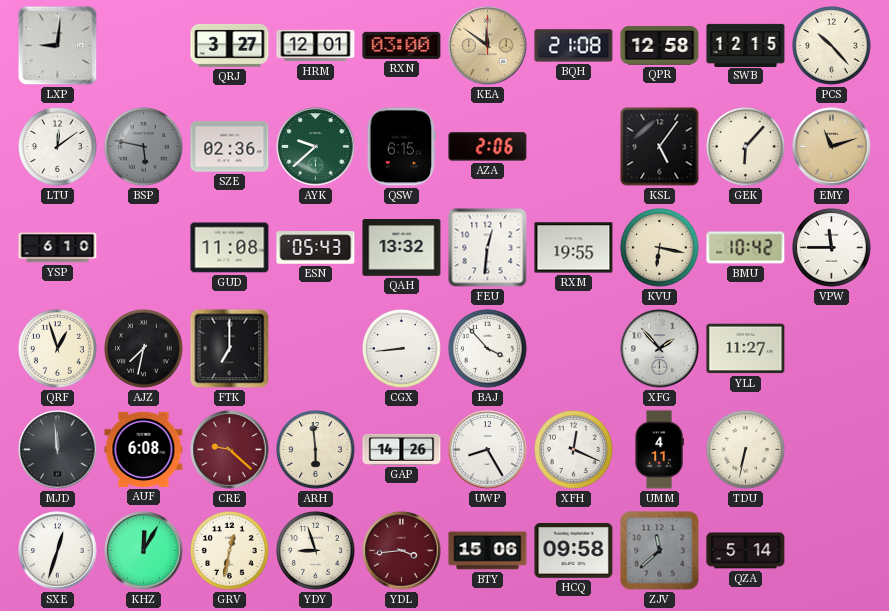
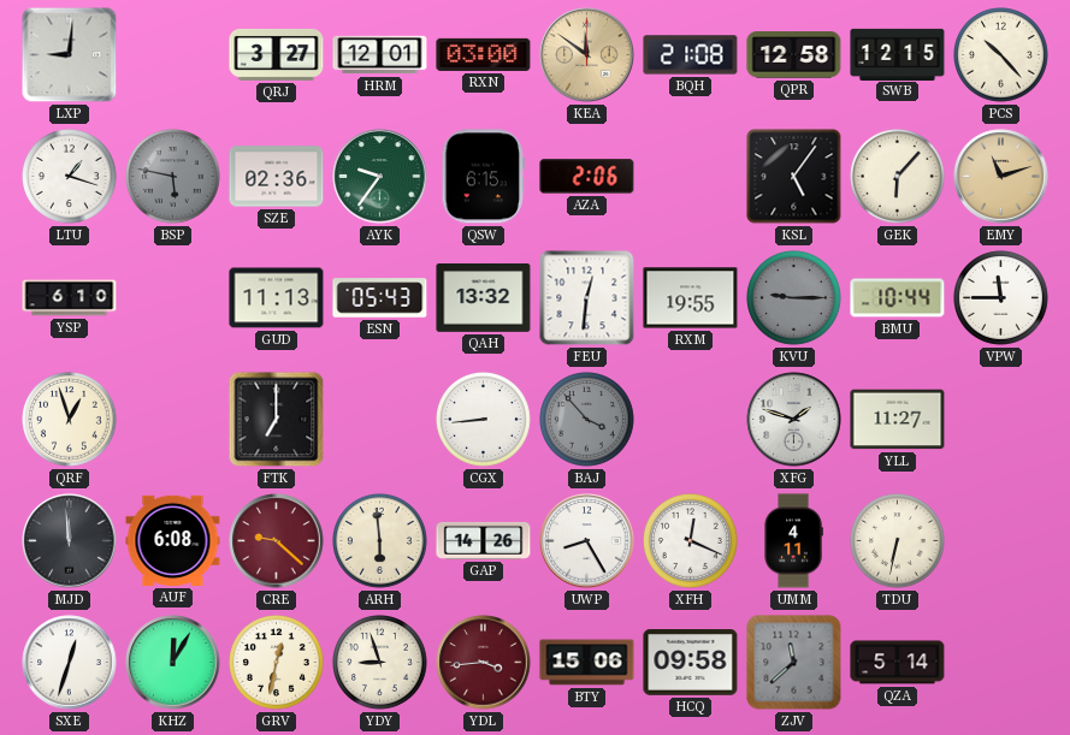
LTU: 12:09 -> 1:18
AYK: 9:38 -> 9:36
GUD: 11:08 -> 11:13
KVU: 6:17 -> 9:15
KVU dial: cream -> grey
BMU: 10:42 -> 10:44
AJZ: 7:32 -> none
BAJ dial: white -> grey
XFG: 1:53 -> 1:48
